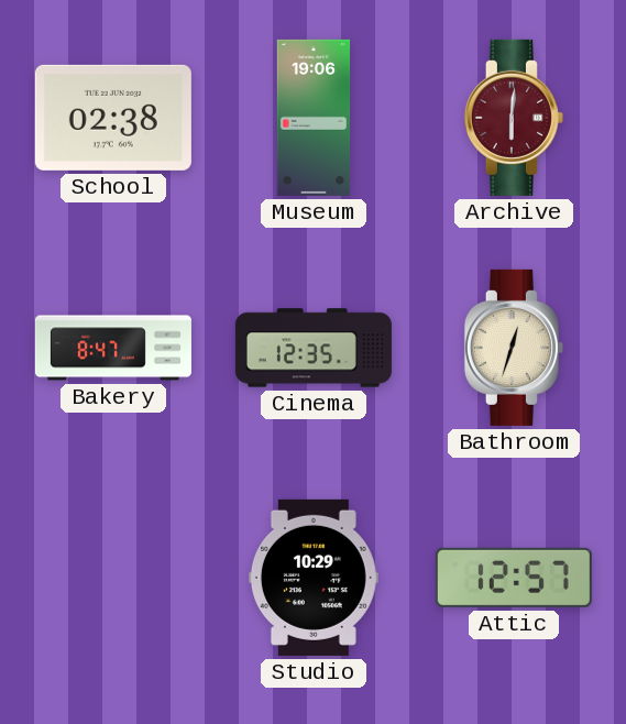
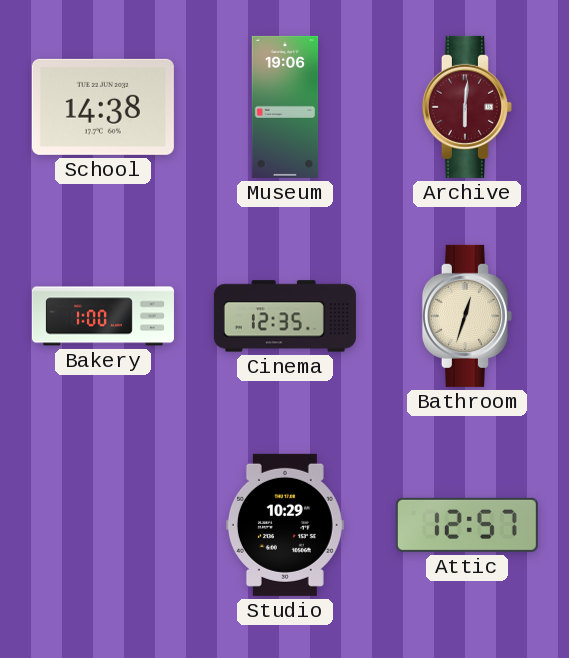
School: 02:38 -> 14:38
Bakery: 8:47 -> 1:00
